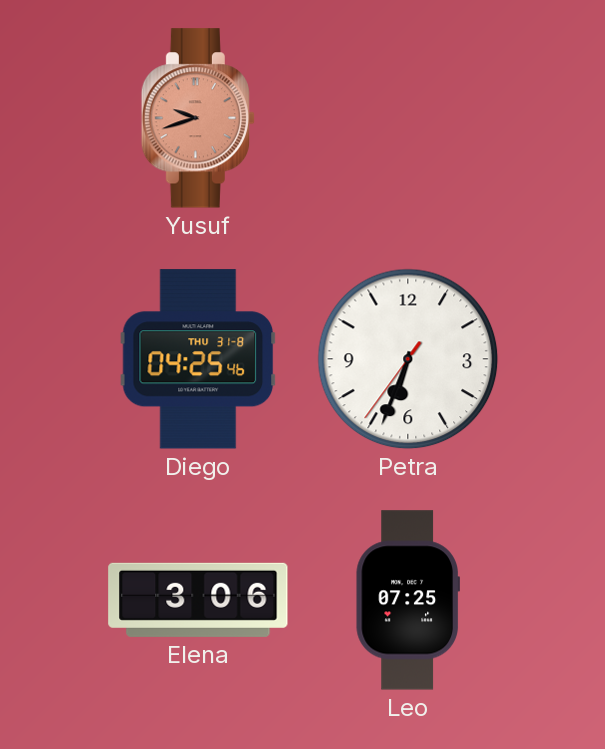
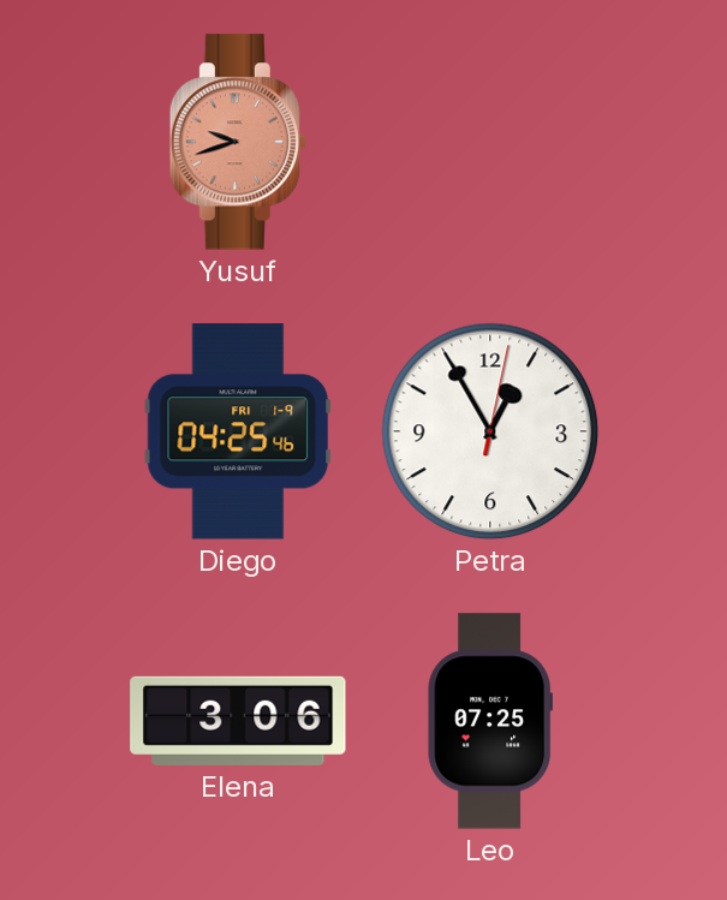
Diego date: THU 31-8 -> FRI 1-9
Petra: 6:33 -> 12:55
